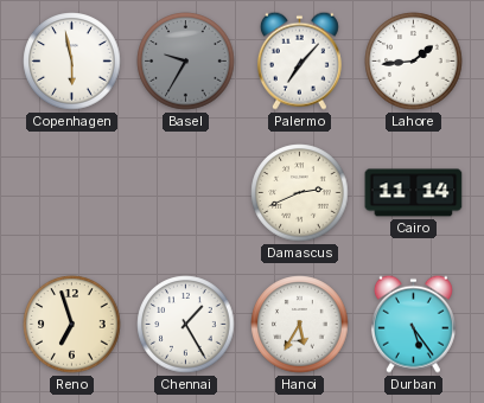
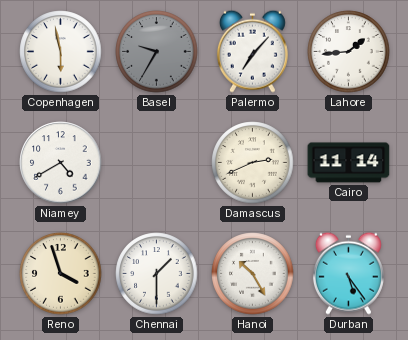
Niamey: none -> 4:40
Reno: 6:57 -> 3:57
Chennai: 1:25 -> 1:30
Hanoi: 5:35 -> 10:25
